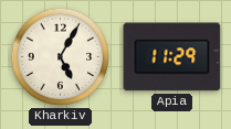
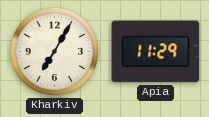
Kharkiv: 5:05 -> 7:05
